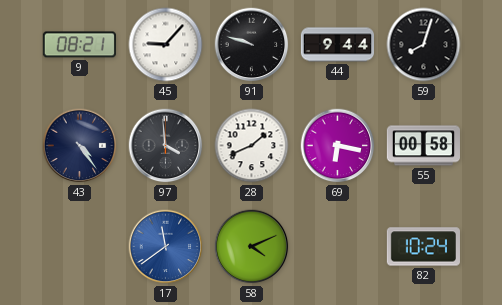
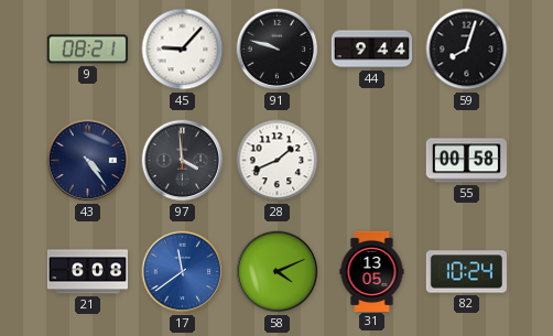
69: 6:17 -> none
21: none -> 6:08
31: none -> 13:05
